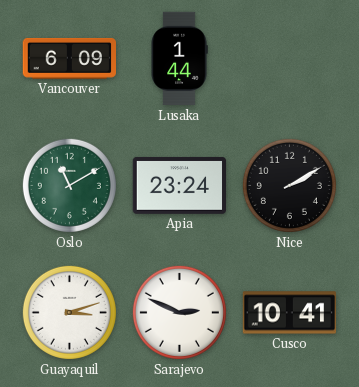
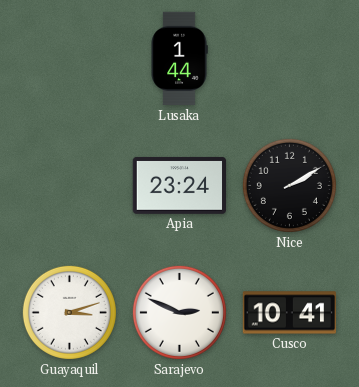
Vancouver: 6:09 -> none
Oslo: 11:10 -> none
